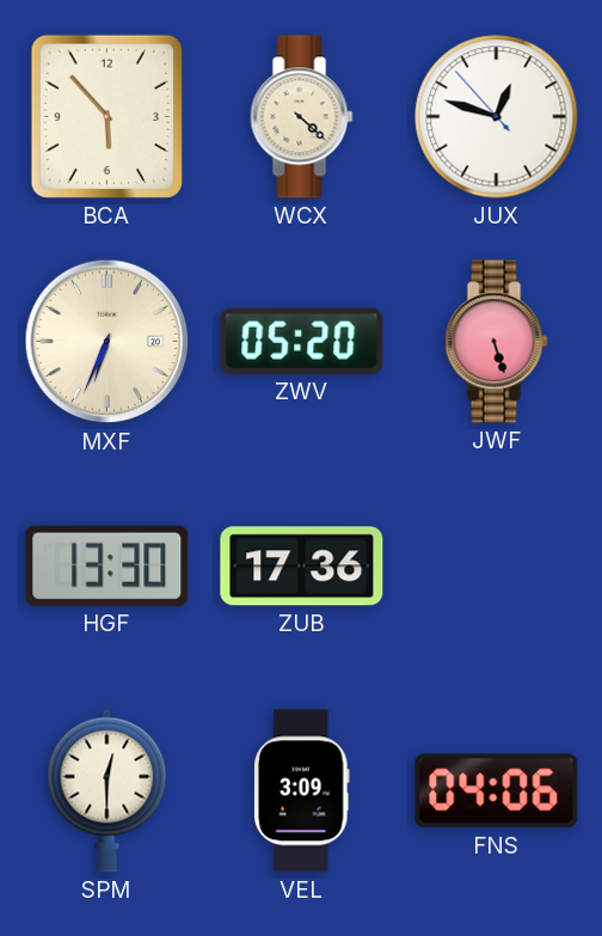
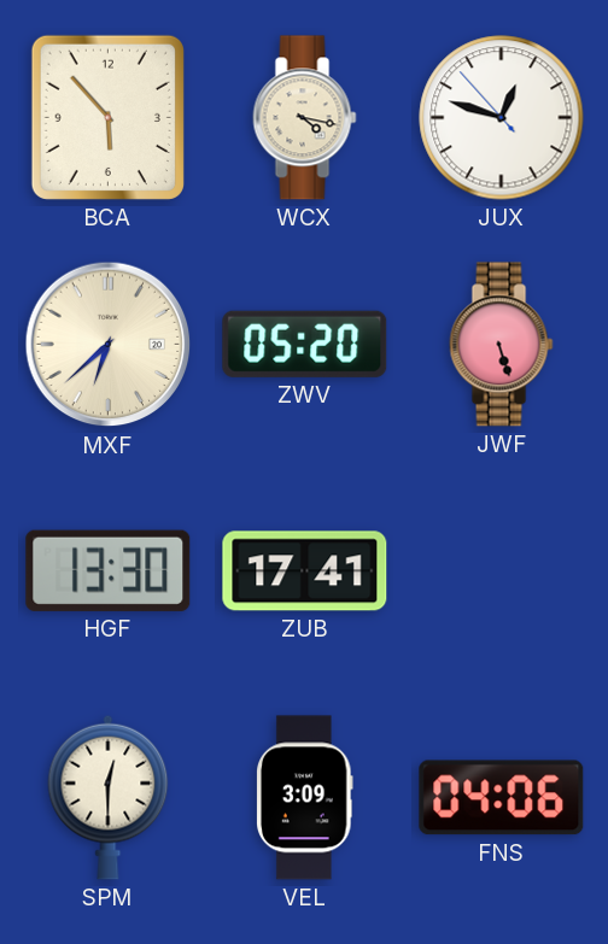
WCX: 4:22 -> 4:17
MXF: 6:34 -> 6:38
ZUB: 17:36 -> 17:41
